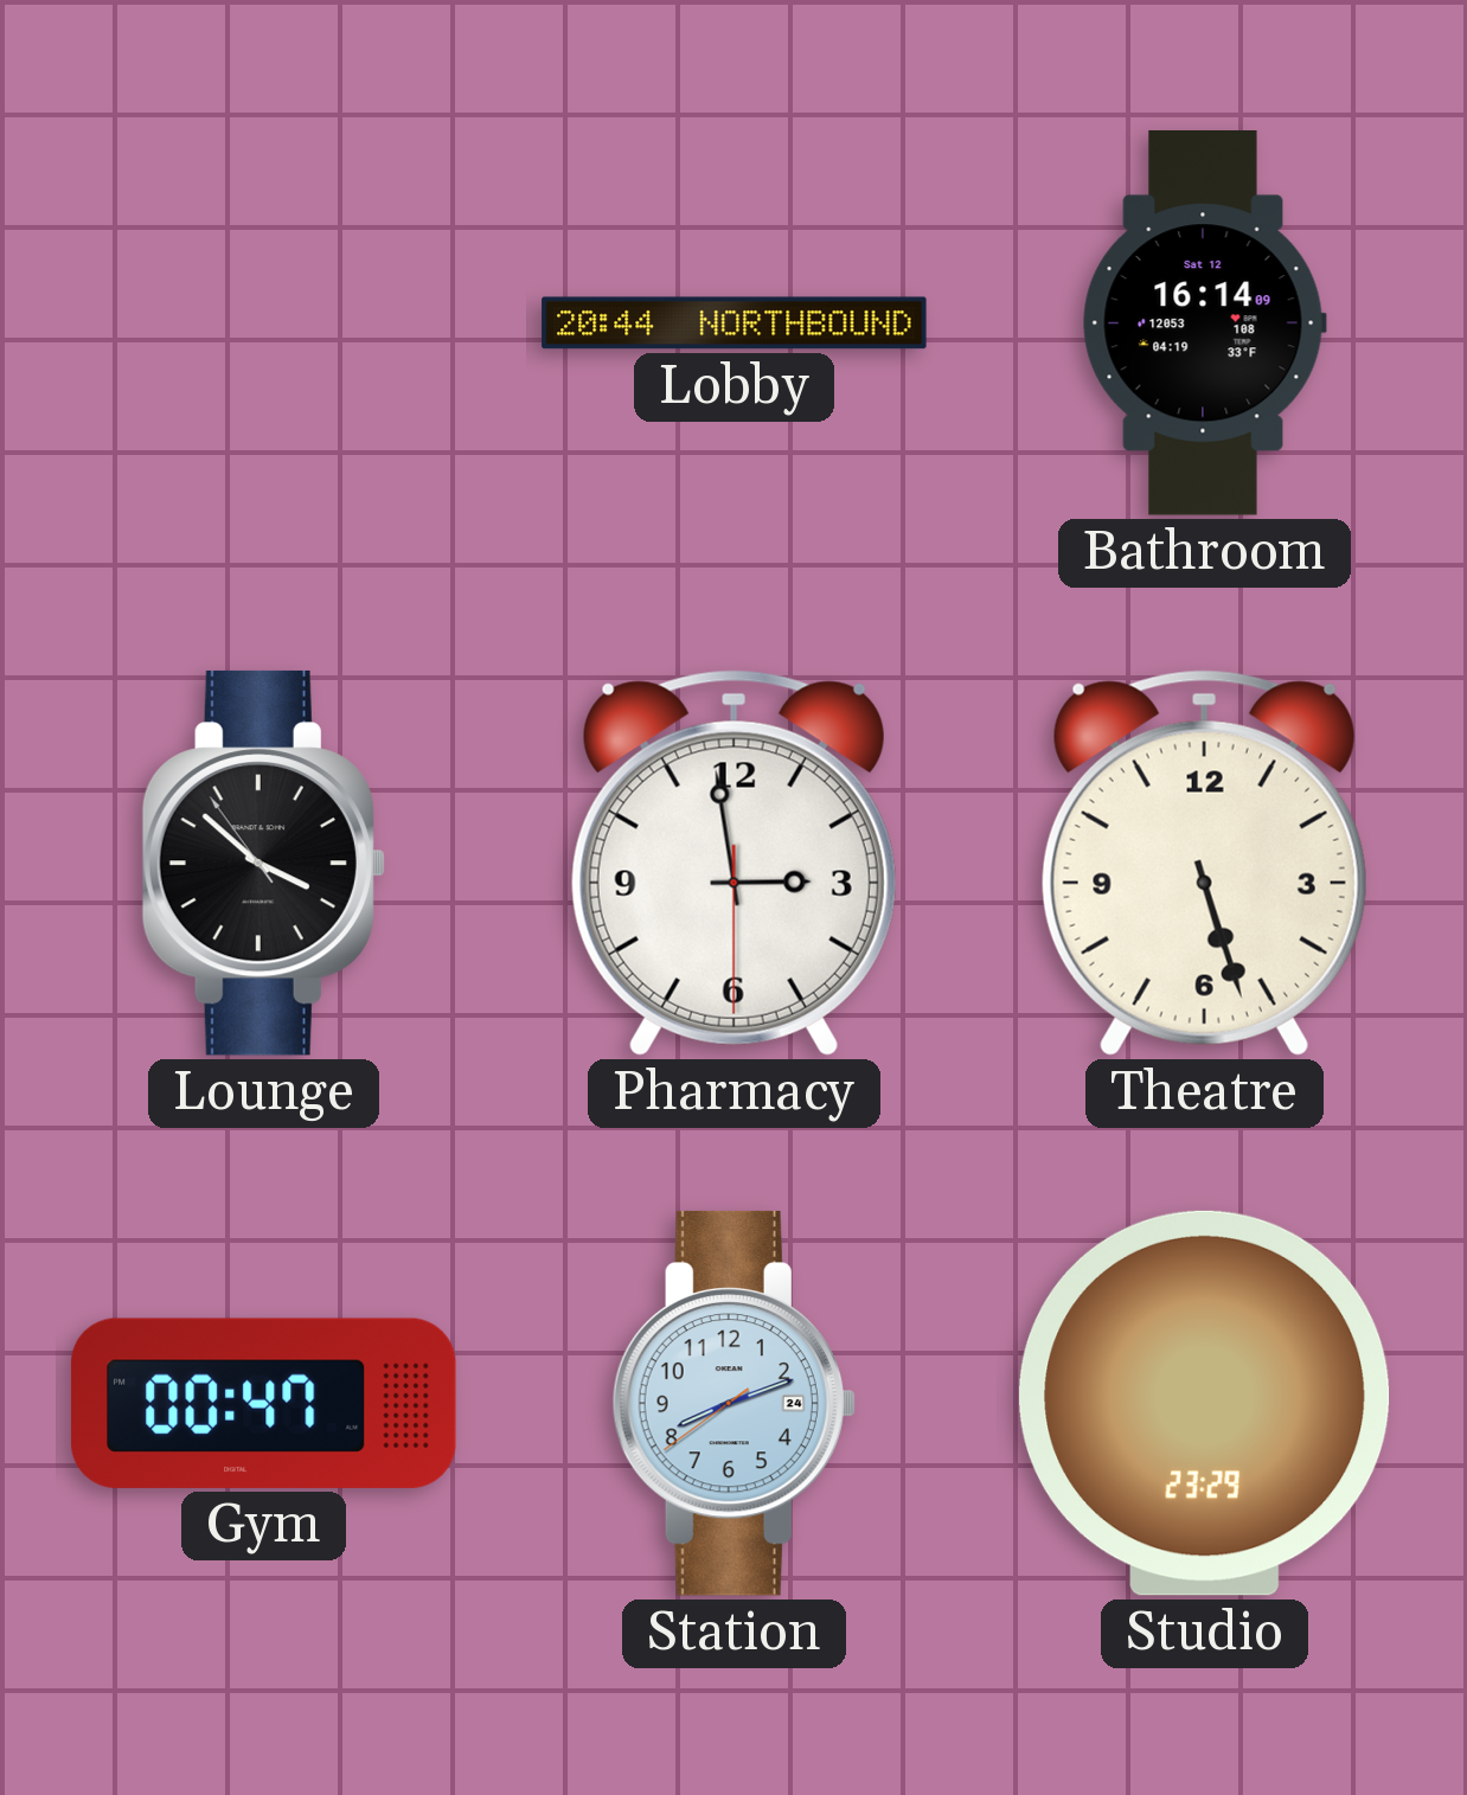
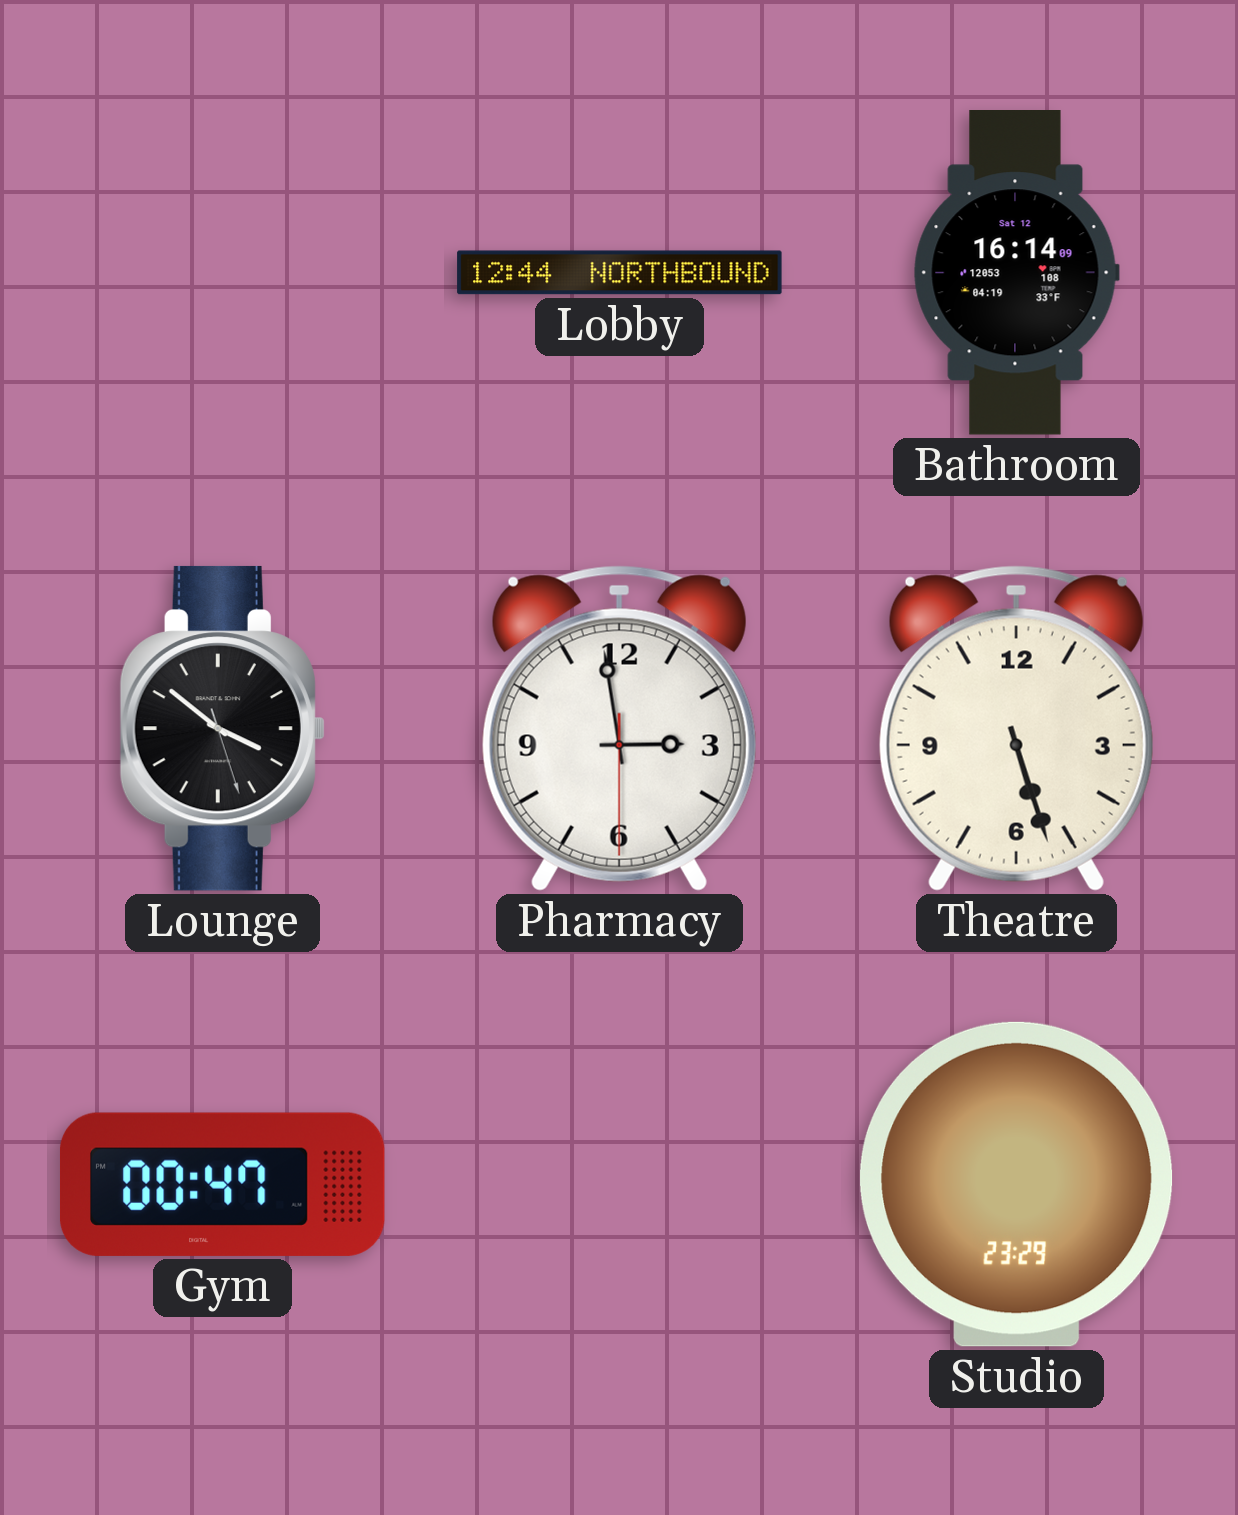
Lobby: 20:44 -> 12:44
Lounge: 3:51:54 -> 3:51:27
Station: 8:11 -> none
